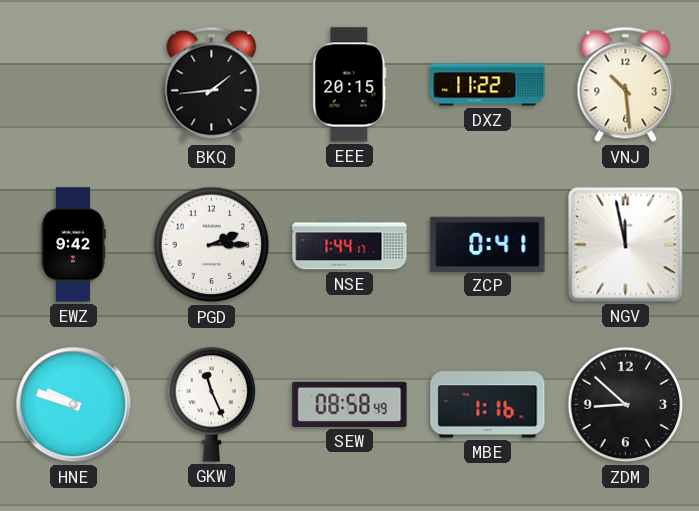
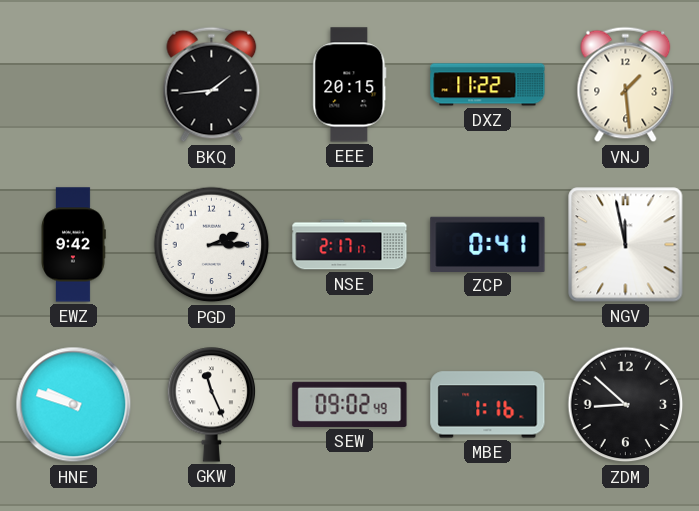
VNJ: 10:29 -> 1:29
NSE: 1:44 -> 2:17
SEW: 08:58 -> 09:02
